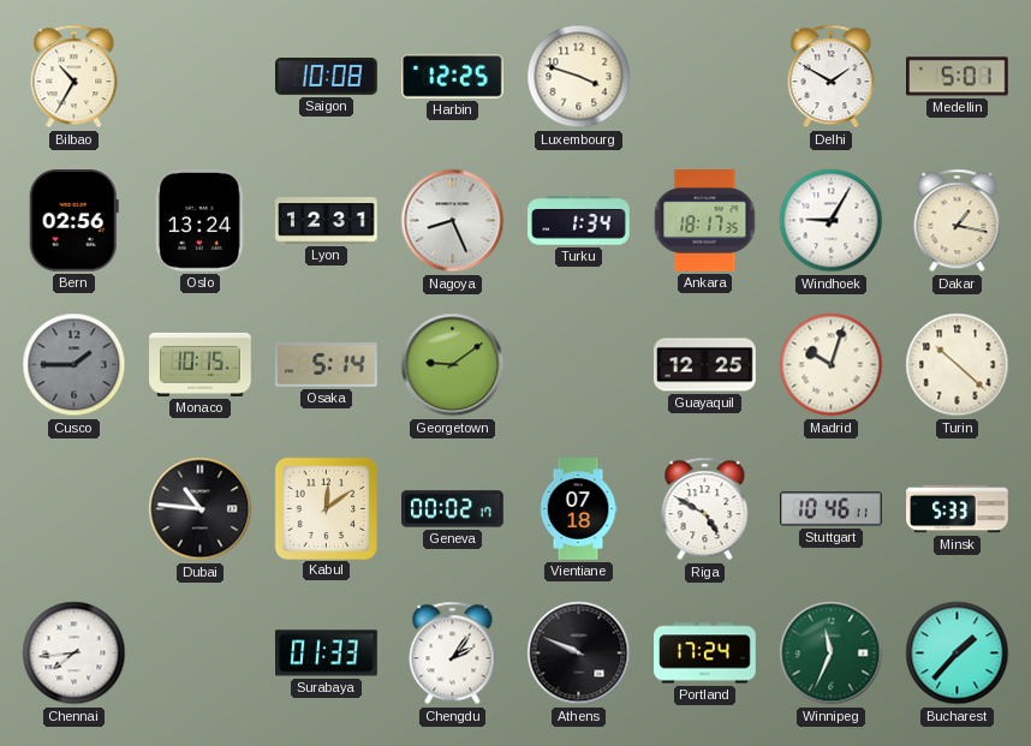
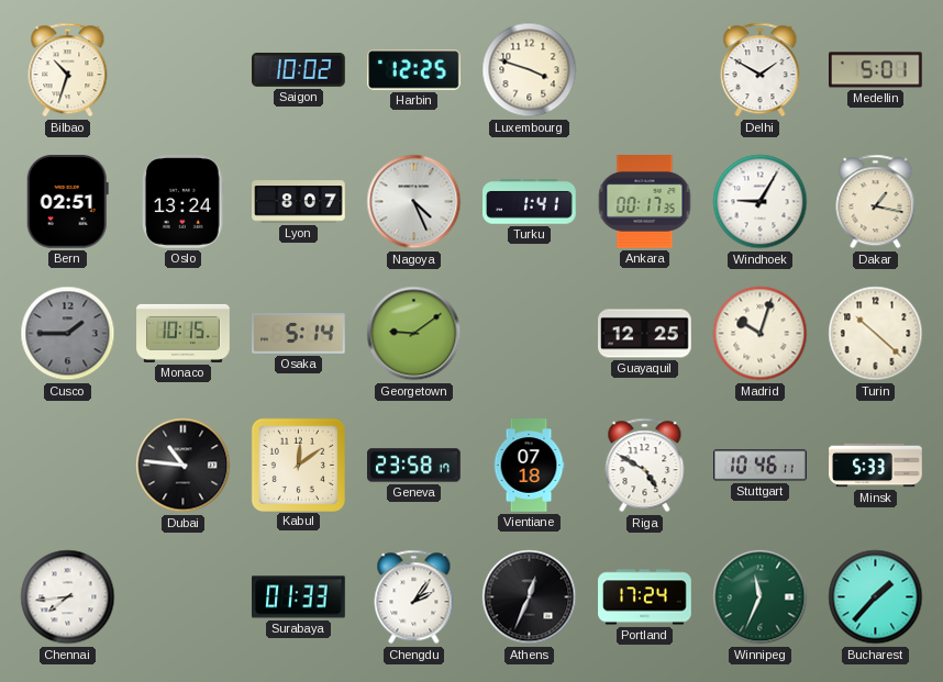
Bilbao: 10:35 -> 10:33
Saigon: 10:08 -> 10:02
Bern: 02:56 -> 02:51
Lyon: 12:31 -> 8:07
Nagoya: 8:26 -> 4:26
Turku: 1:34 -> 1:41
Ankara: 18:17 -> 00:17
Geneva: 00:02 -> 23:58
Athens: 9:49 -> 12:34
